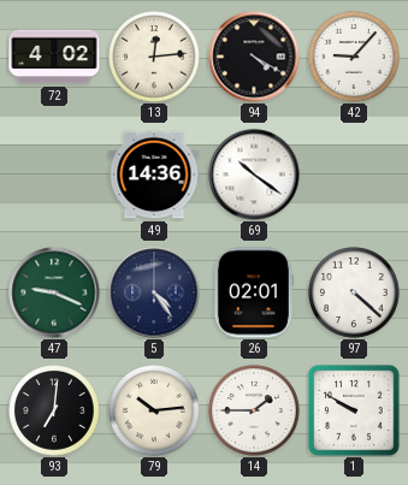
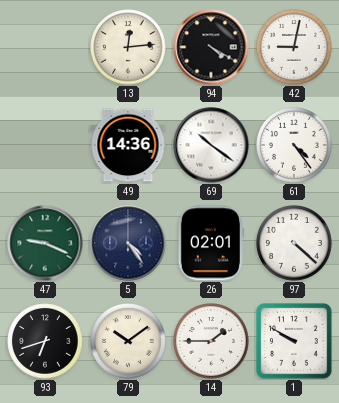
72: 4:02 -> none
42: 9:07 -> 9:02
61: none -> 4:24
93: 7:01 -> 6:42
79: 10:14 -> 10:09
